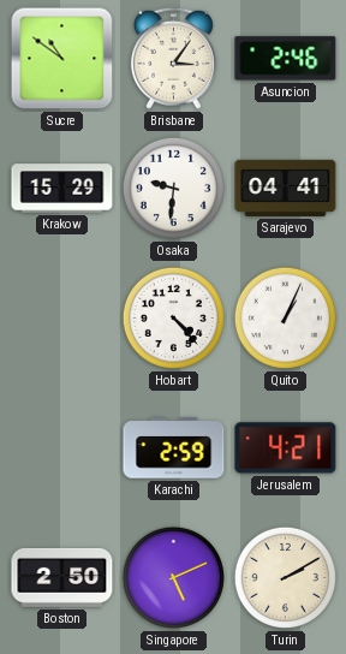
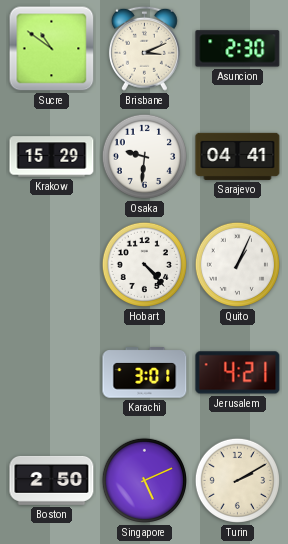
Brisbane: 3:06 -> 3:11
Asuncion: 2:46 -> 2:30
Karachi: 2:59 -> 3:01
